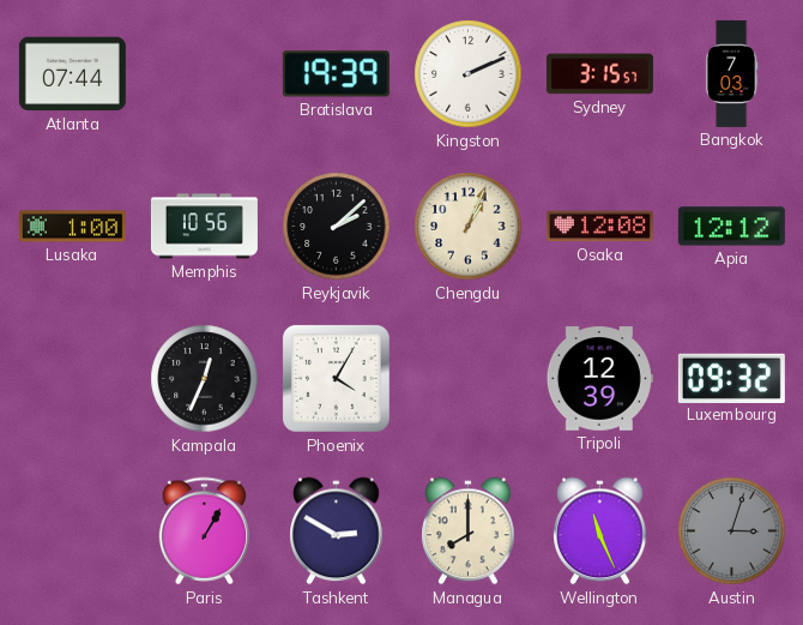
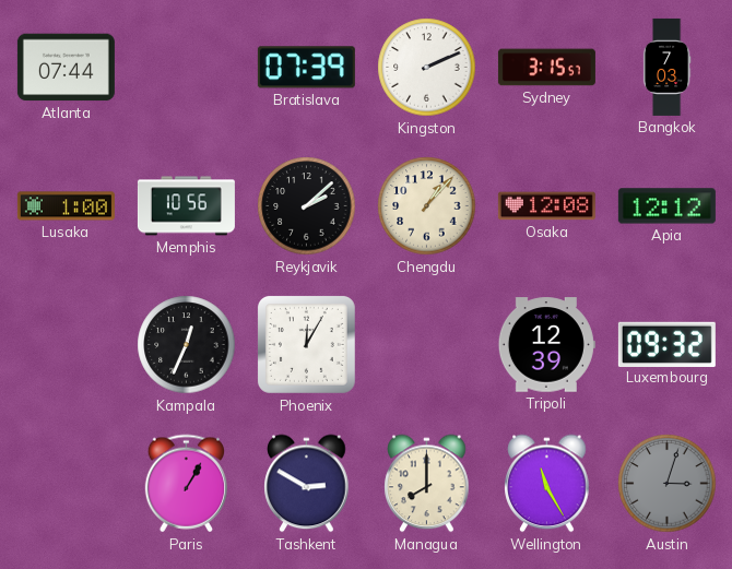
Bratislava: 19:39 -> 07:39
Chengdu: 1:04 -> 1:07
Phoenix: 4:05 -> 12:05
Wellington: 11:26 -> 11:25
